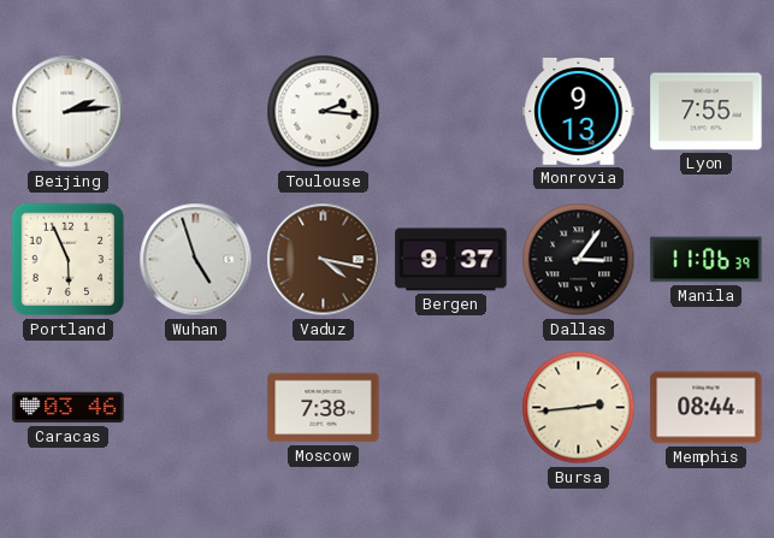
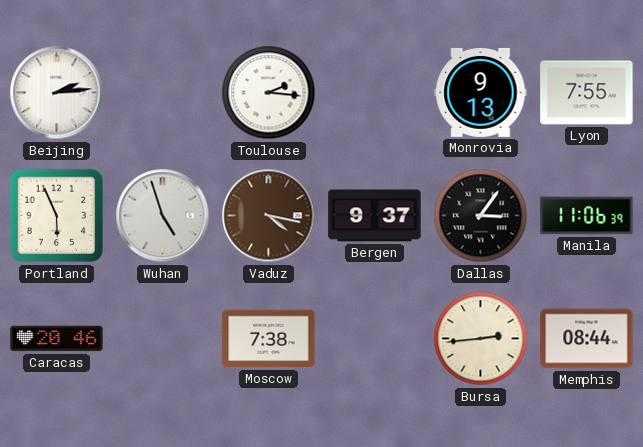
Caracas: 03:46 -> 20:46
